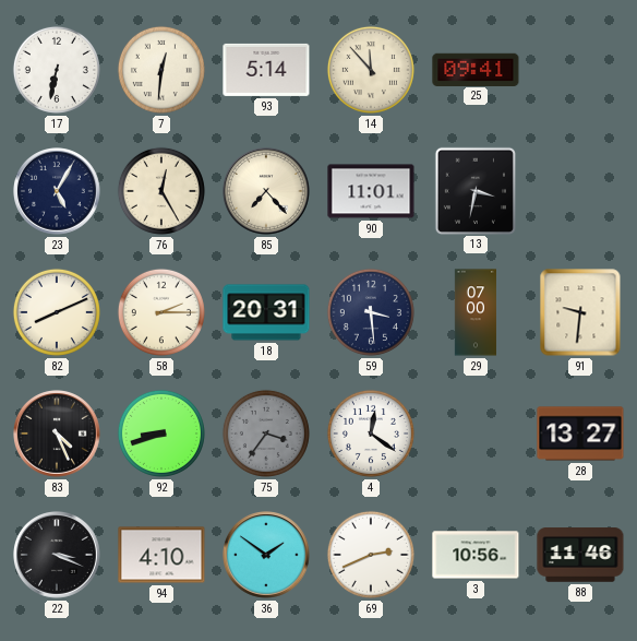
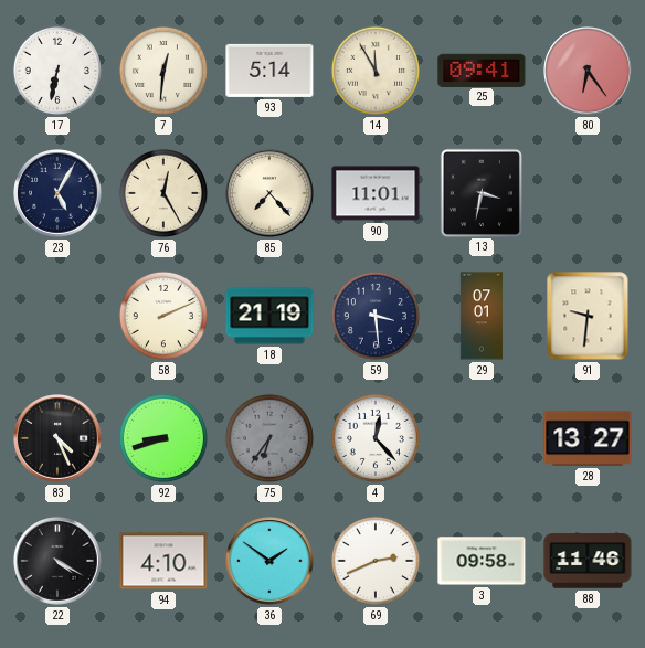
14: 11:53 -> 11:55
80: none -> 6:24
82: 8:11 -> none
58: 2:15 -> 2:11
18: 20:31 -> 21:19
29: 07:00 -> 07:01
75: 3:36 -> 6:36
4: 12:21 -> 12:23
22: 3:19 -> 4:20
3: 10:56 -> 09:58
